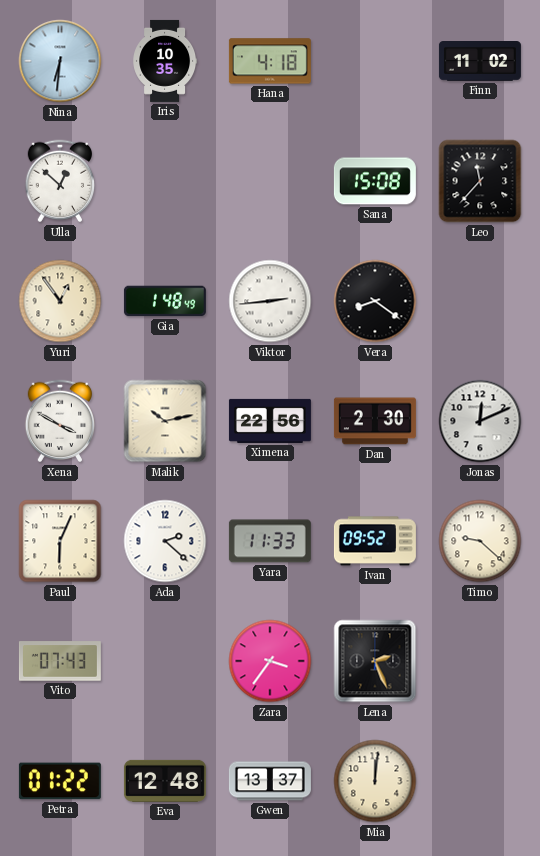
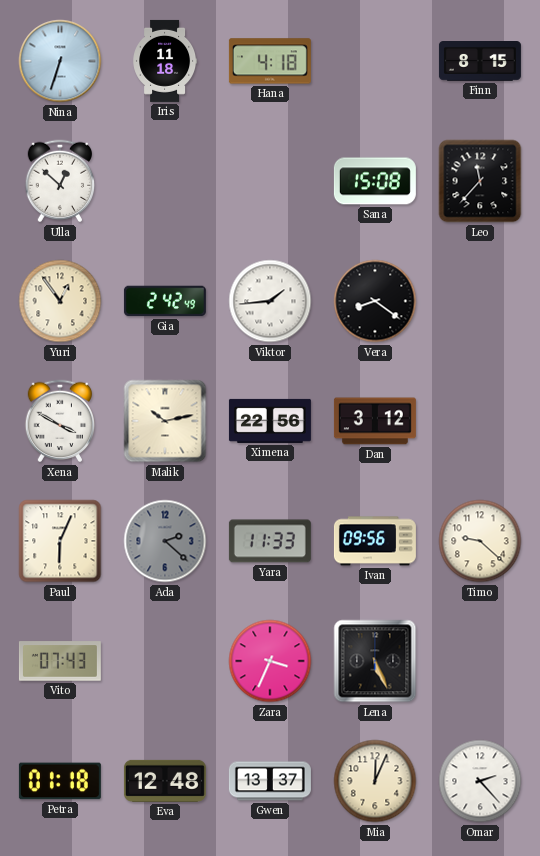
Nina: 6:31 -> 6:33
Iris: 10:35 -> 11:18
Finn: 11:02 -> 8:15
Gia: 1:48 -> 2:42
Viktor: 2:44 -> 1:44
Dan: 2:30 -> 3:12
Jonas: 12:11 -> none
Ada dial: white -> grey
Ivan: 09:52 -> 09:56
Zara: 3:36 -> 3:34
Lena: 2:26 -> 5:26
Petra: 01:22 -> 01:18
Mia: 12:01 -> 12:04
Omar: none -> 2:23
